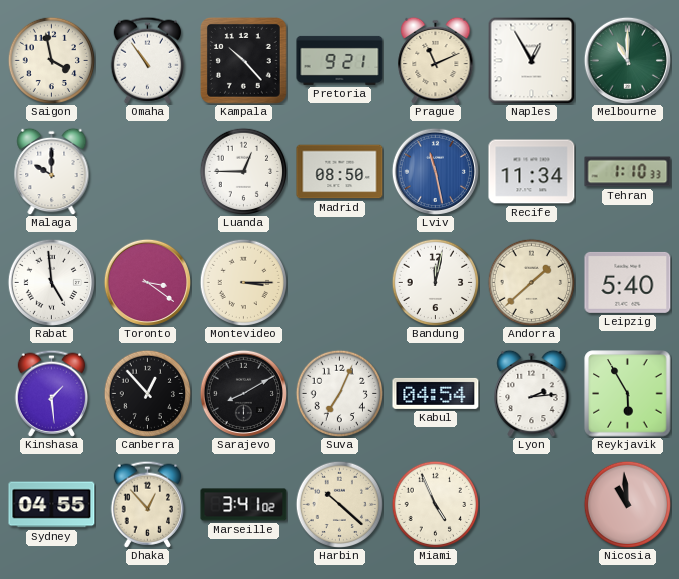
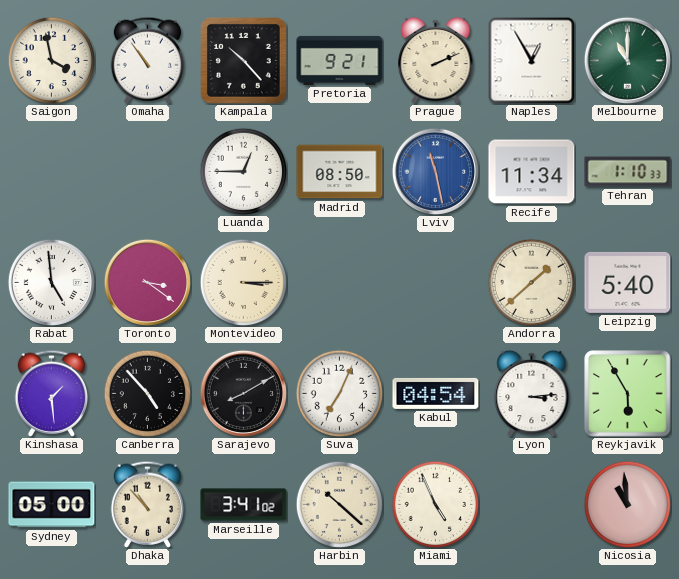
Prague: 11:11 -> 2:11
Malaga: 10:00 -> none
Bandung: 12:02 -> none
Canberra: 12:53 -> 4:53
Lyon: 2:14 -> 3:14
Sydney: 04:55 -> 05:00
Dhaka: 12:53 -> 10:53
